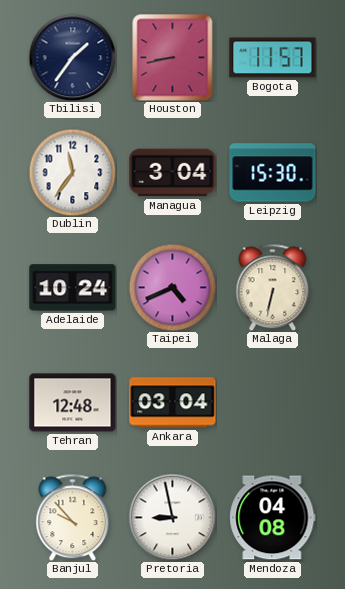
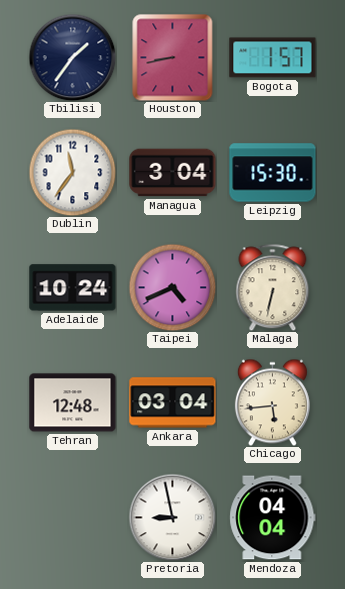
Bogota: 11:57 -> 1:57
Chicago: none -> 5:44
Banjul: 9:53 -> none
Mendoza: 04:08 -> 04:04
